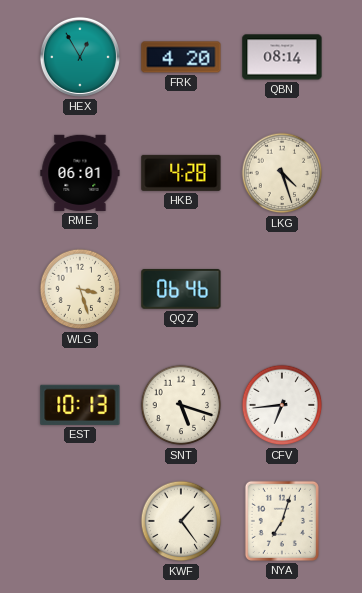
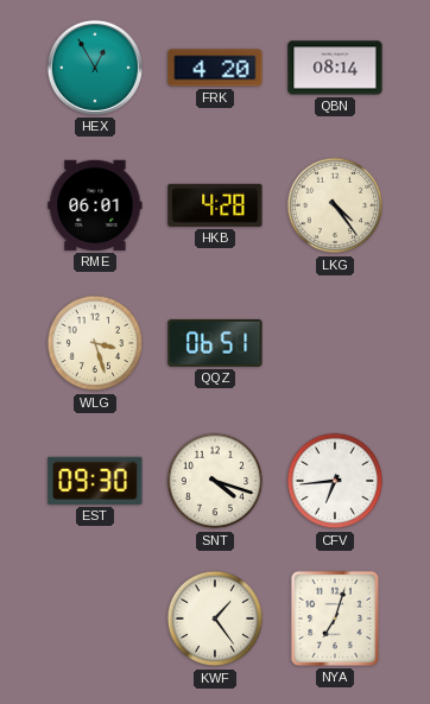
LKG: 4:27 -> 4:24
QQZ: 06:46 -> 06:51
EST: 10:13 -> 09:30
SNT: 5:18 -> 4:18
